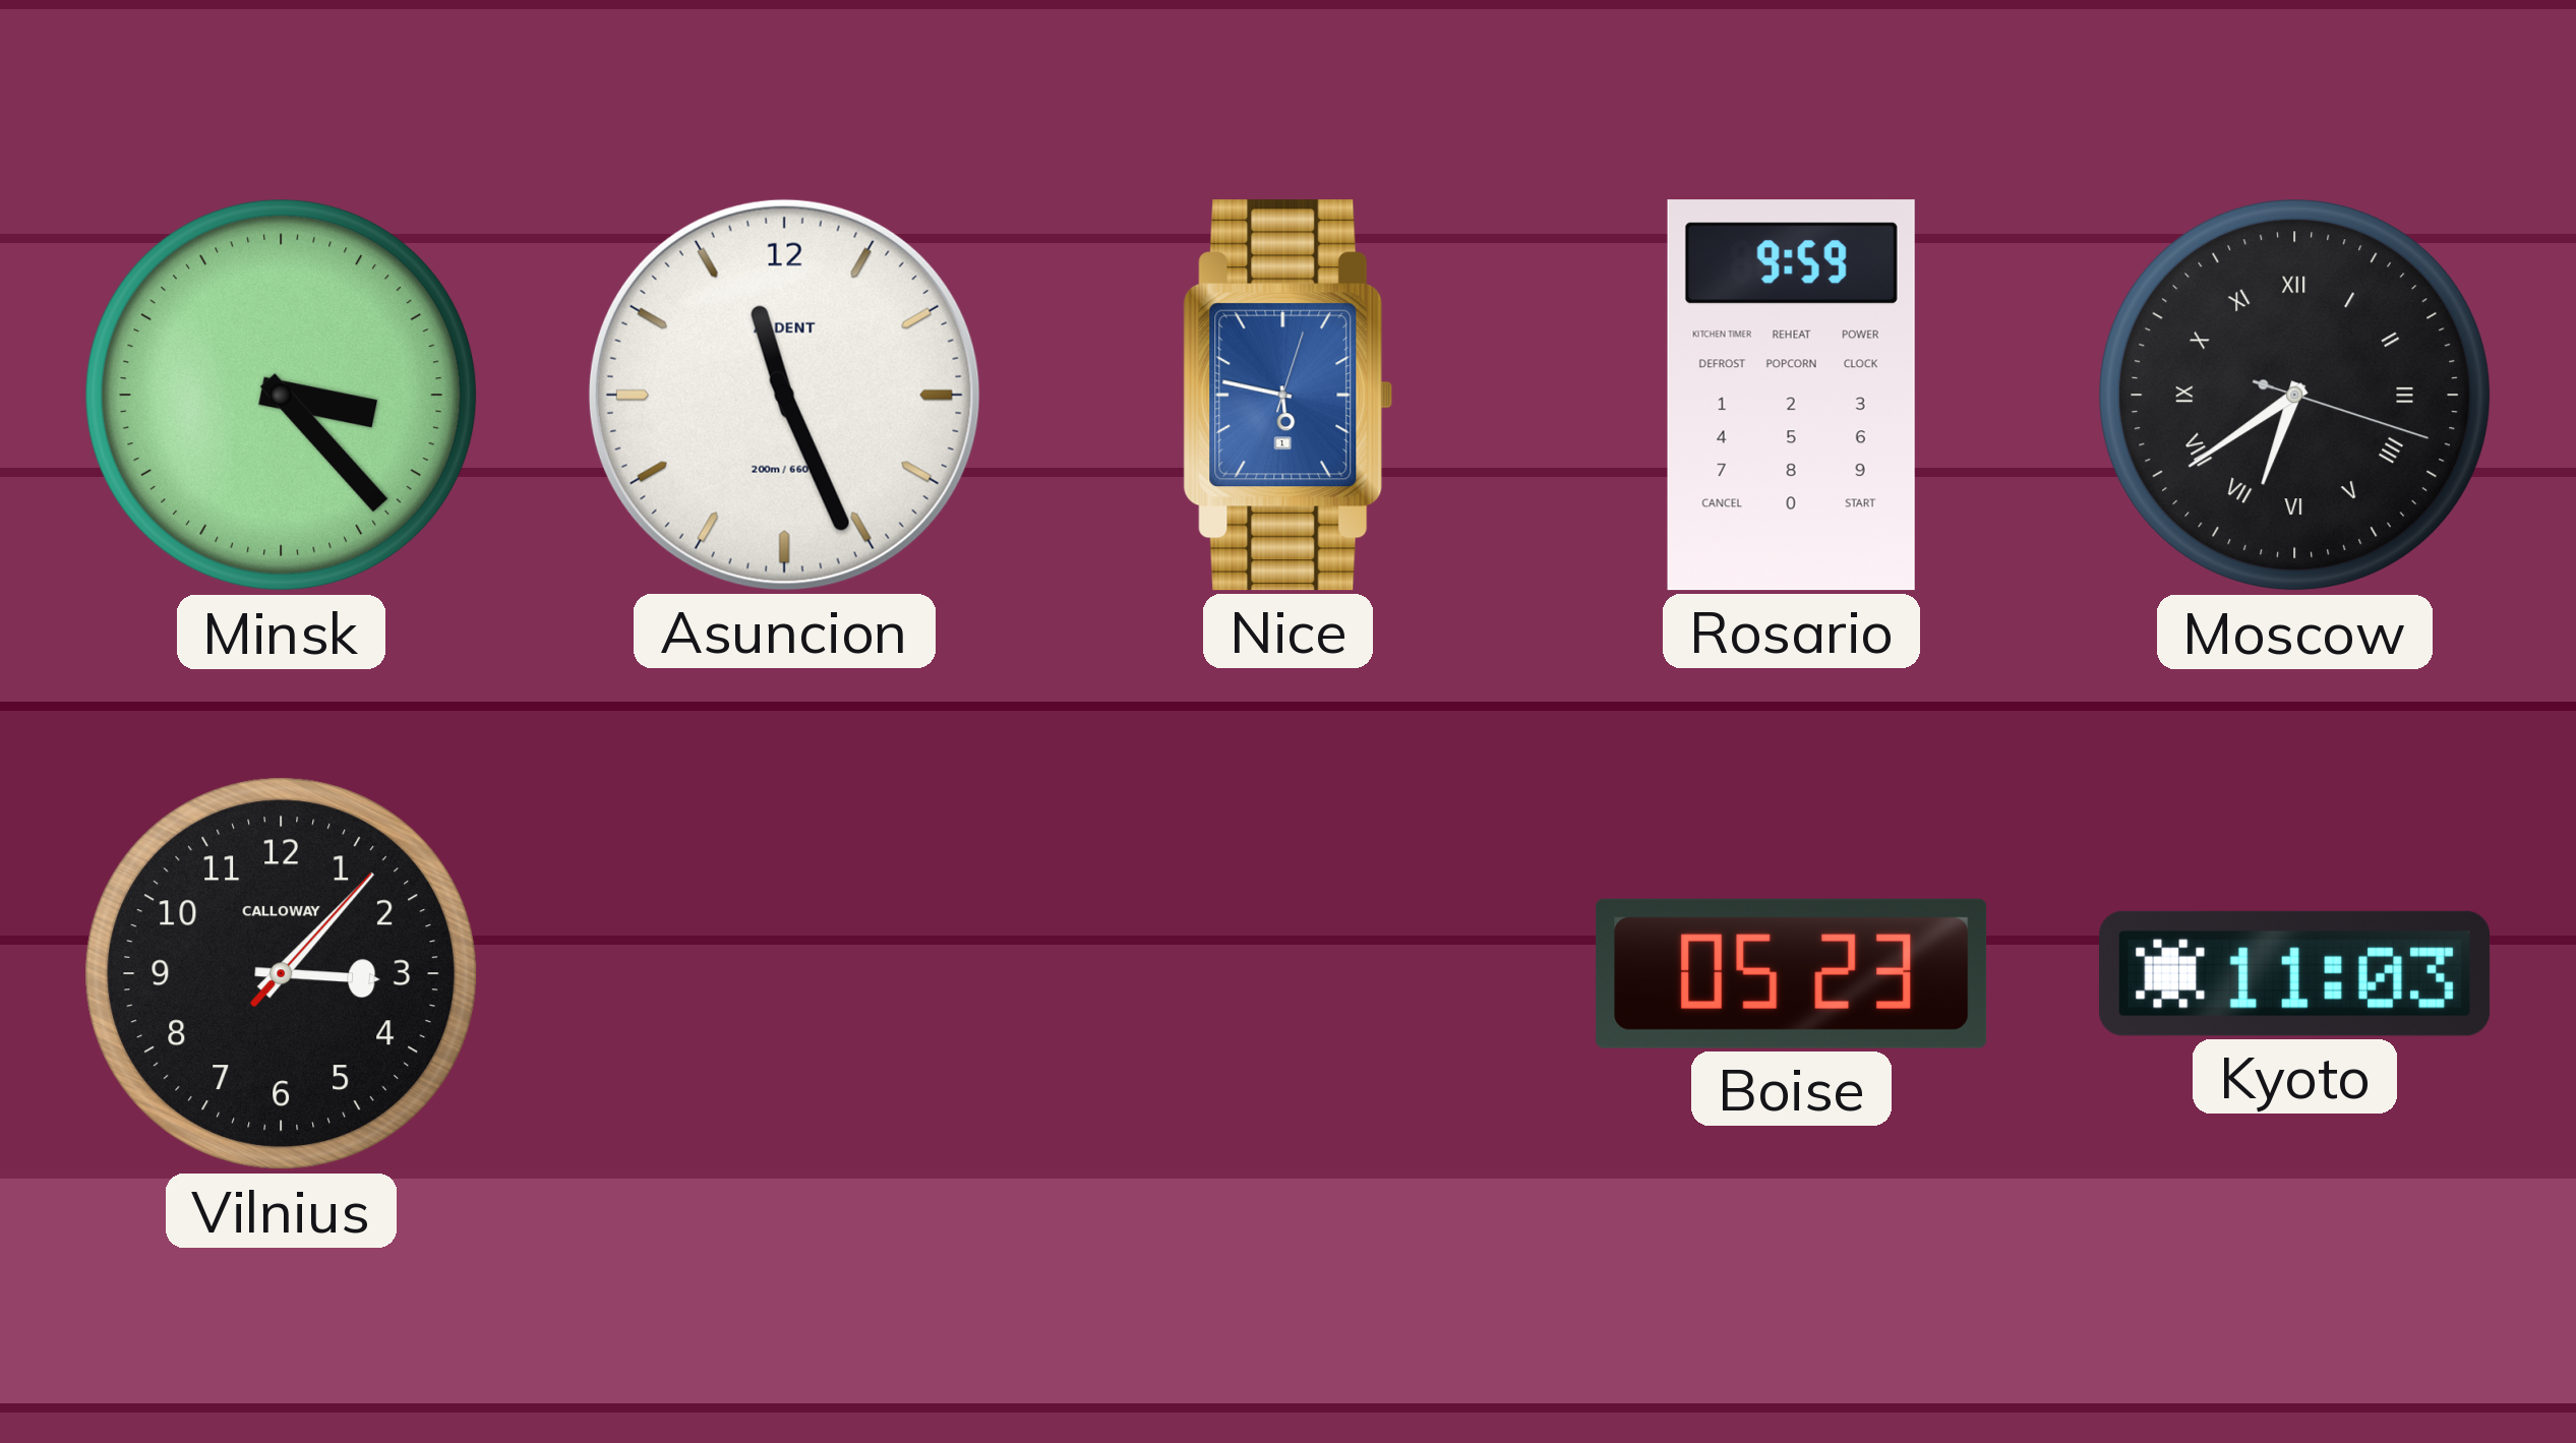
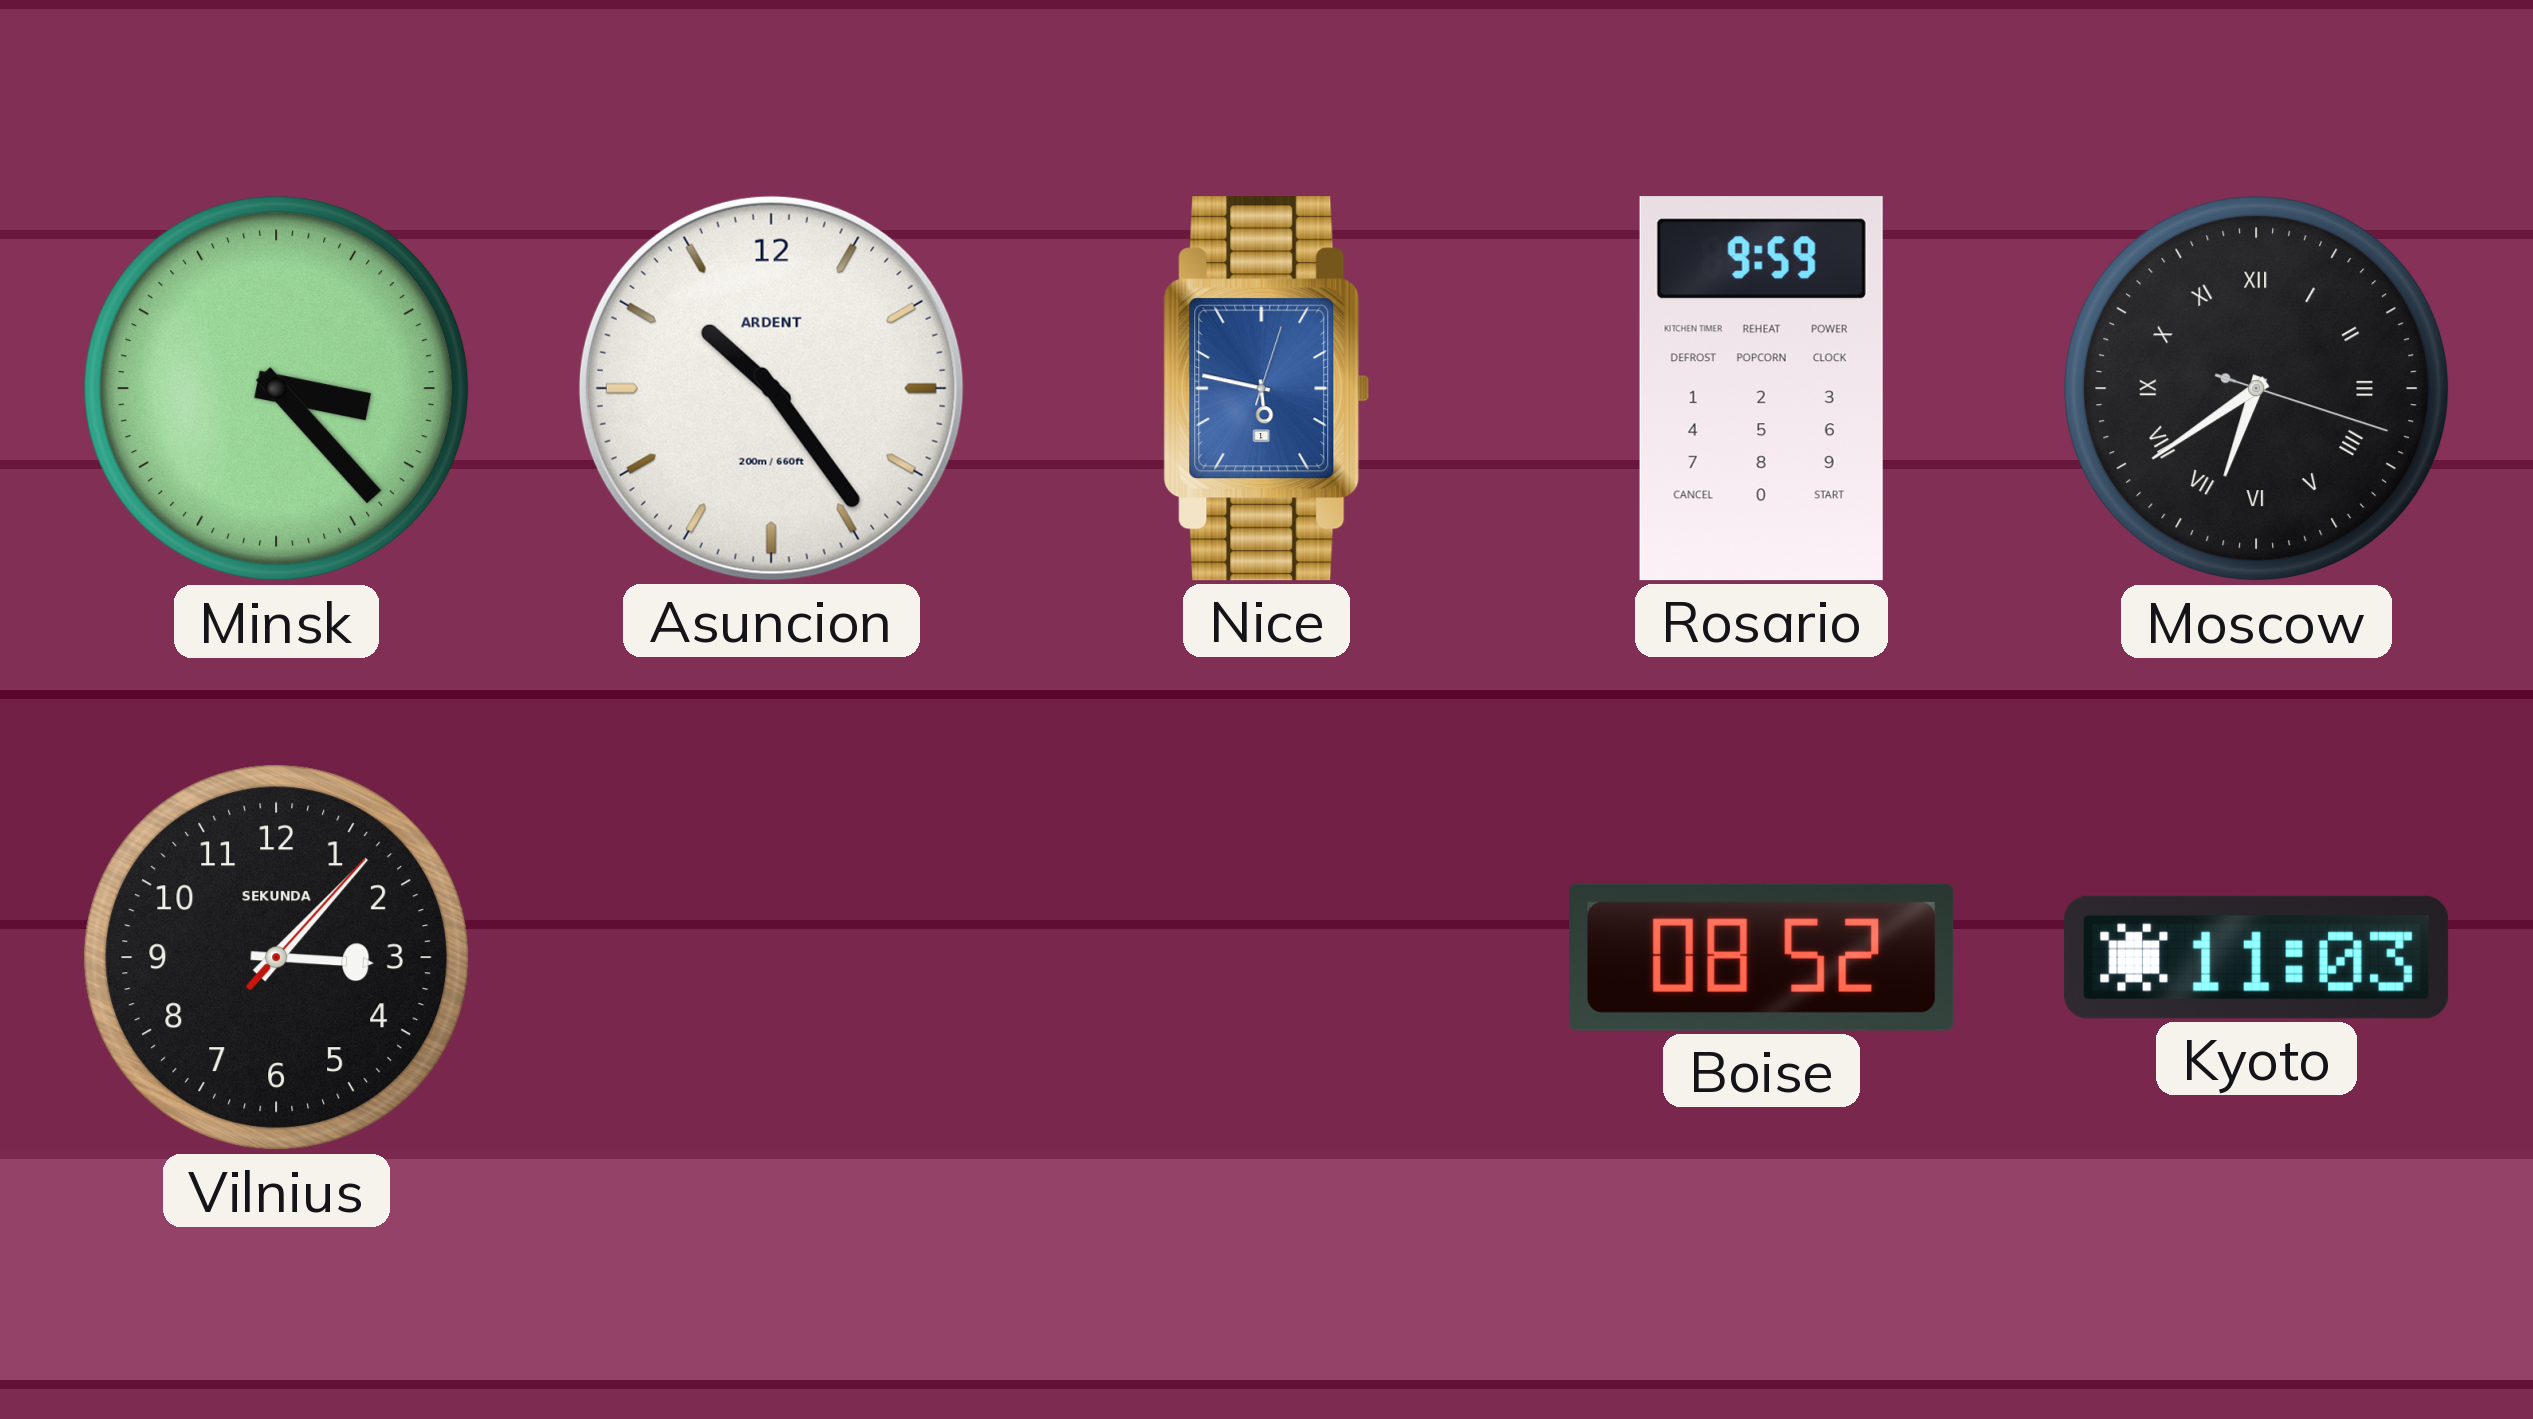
Asuncion: 11:26 -> 10:24
Vilnius brand: CALLOWAY -> SEKUNDA
Boise: 05:23 -> 08:52
